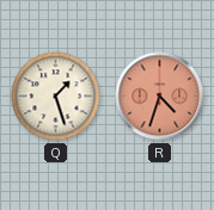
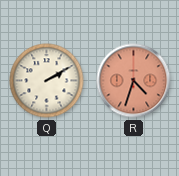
Q: 1:27 -> 2:10
